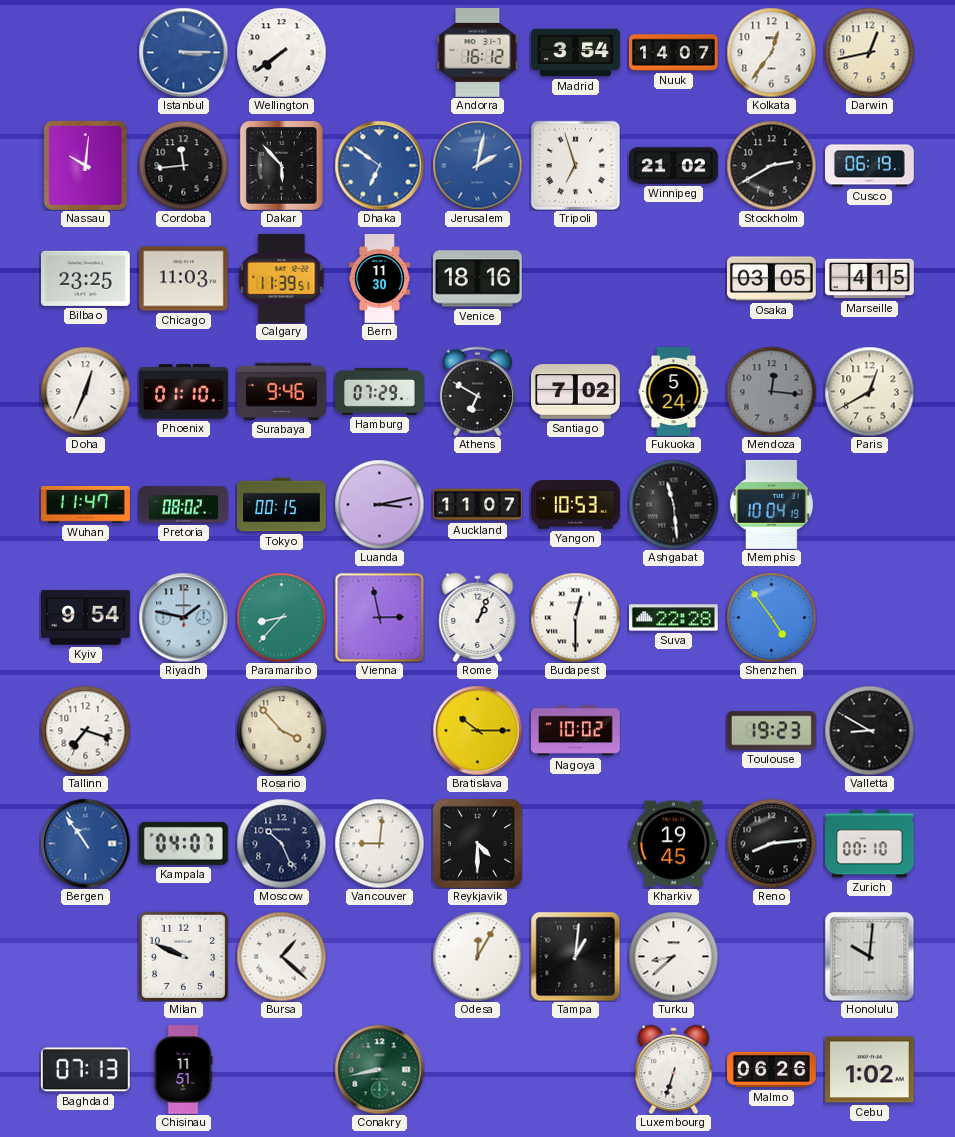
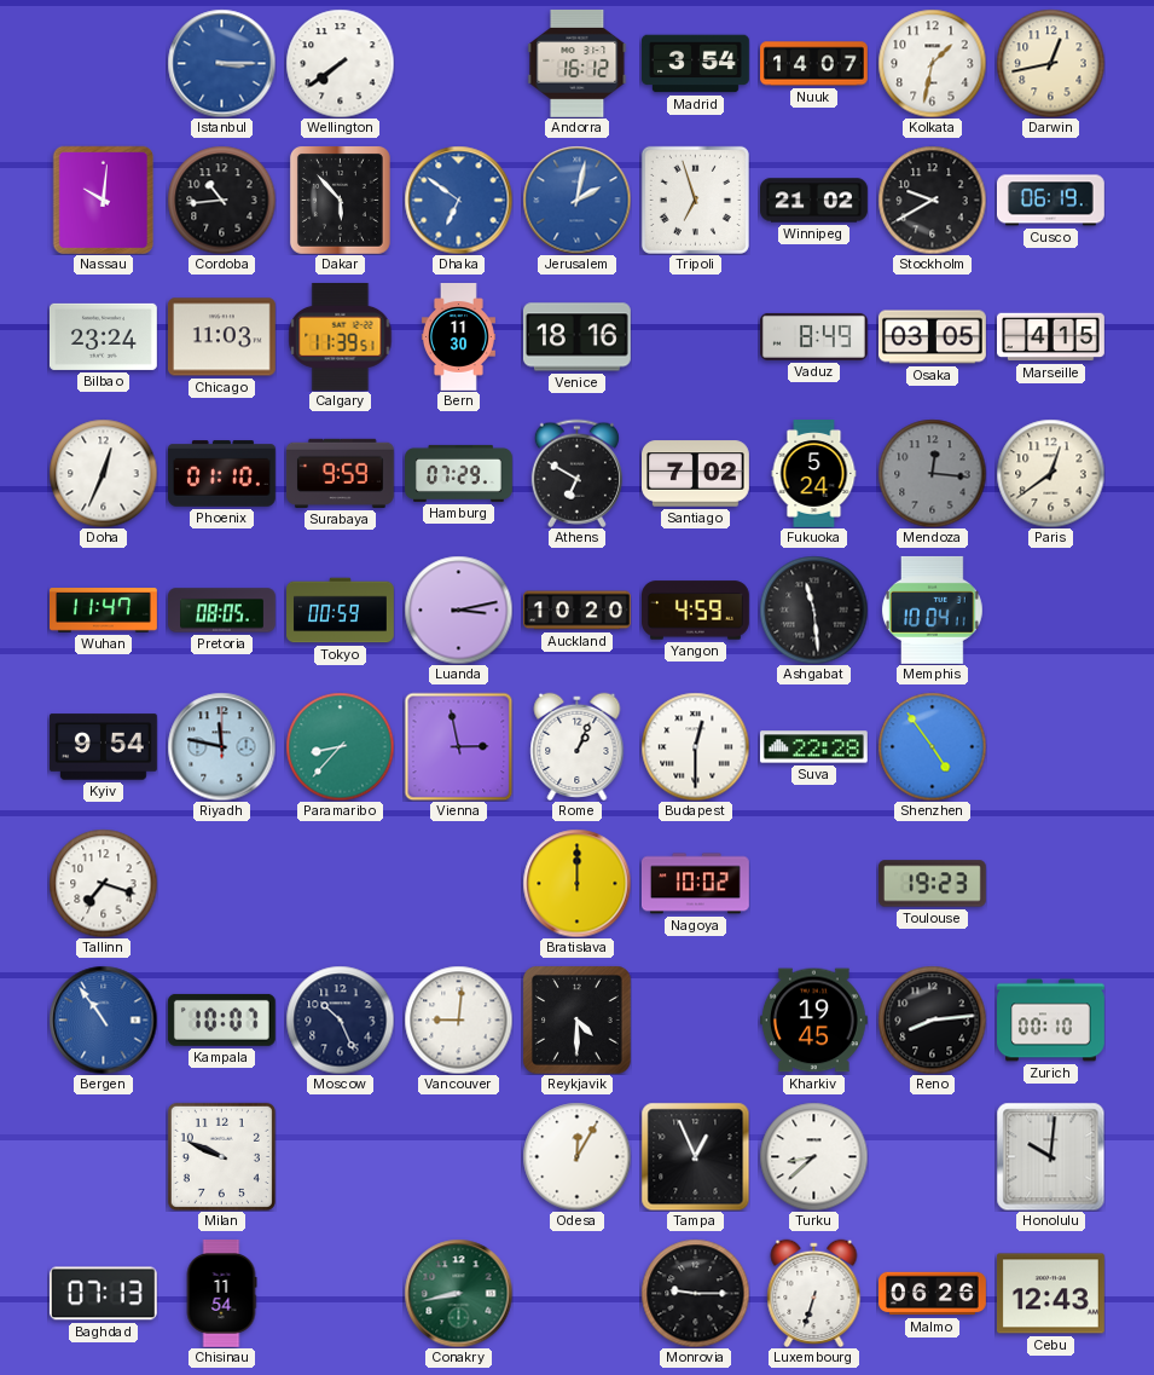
Kolkata: 12:36 -> 1:32
Cordoba: 11:44 -> 10:44
Stockholm: 2:40 -> 9:40
Bilbao: 23:25 -> 23:24
Vaduz: none -> 8:49
Surabaya: 9:46 -> 9:59
Paris: 12:40 -> 12:39
Pretoria: 08:02 -> 08:05
Tokyo: 00:15 -> 00:59
Auckland: 11:07 -> 10:20
Yangon: 10:53 -> 4:59
Memphis: 10:04:19 -> 10:04:11
Riyadh: 1:47 -> 11:47
Rosario: 3:53 -> none
Bratislava: 10:15 -> 12:00
Valletta: 8:50 -> none
Kampala: 04:07 -> 10:07
Bursa: 1:22 -> none
Tampa: 1:01 -> 12:56
Chisinau: 11:51 -> 11:54
Monrovia: none -> 9:15
Cebu: 1:02 -> 12:43
